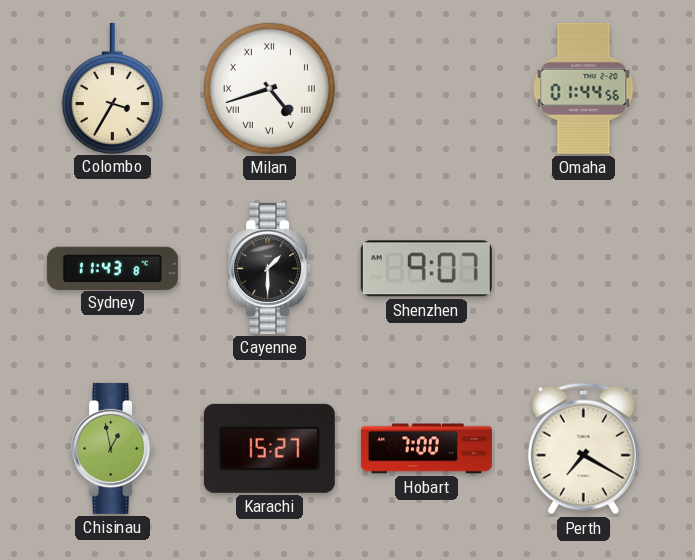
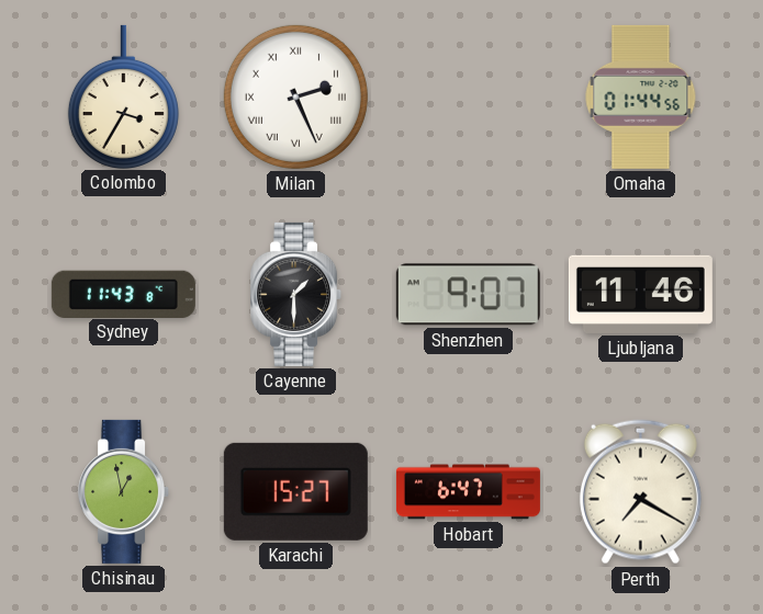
Milan: 4:42 -> 2:26
Ljubljana: none -> 11:46
Hobart: 7:00 -> 6:47
